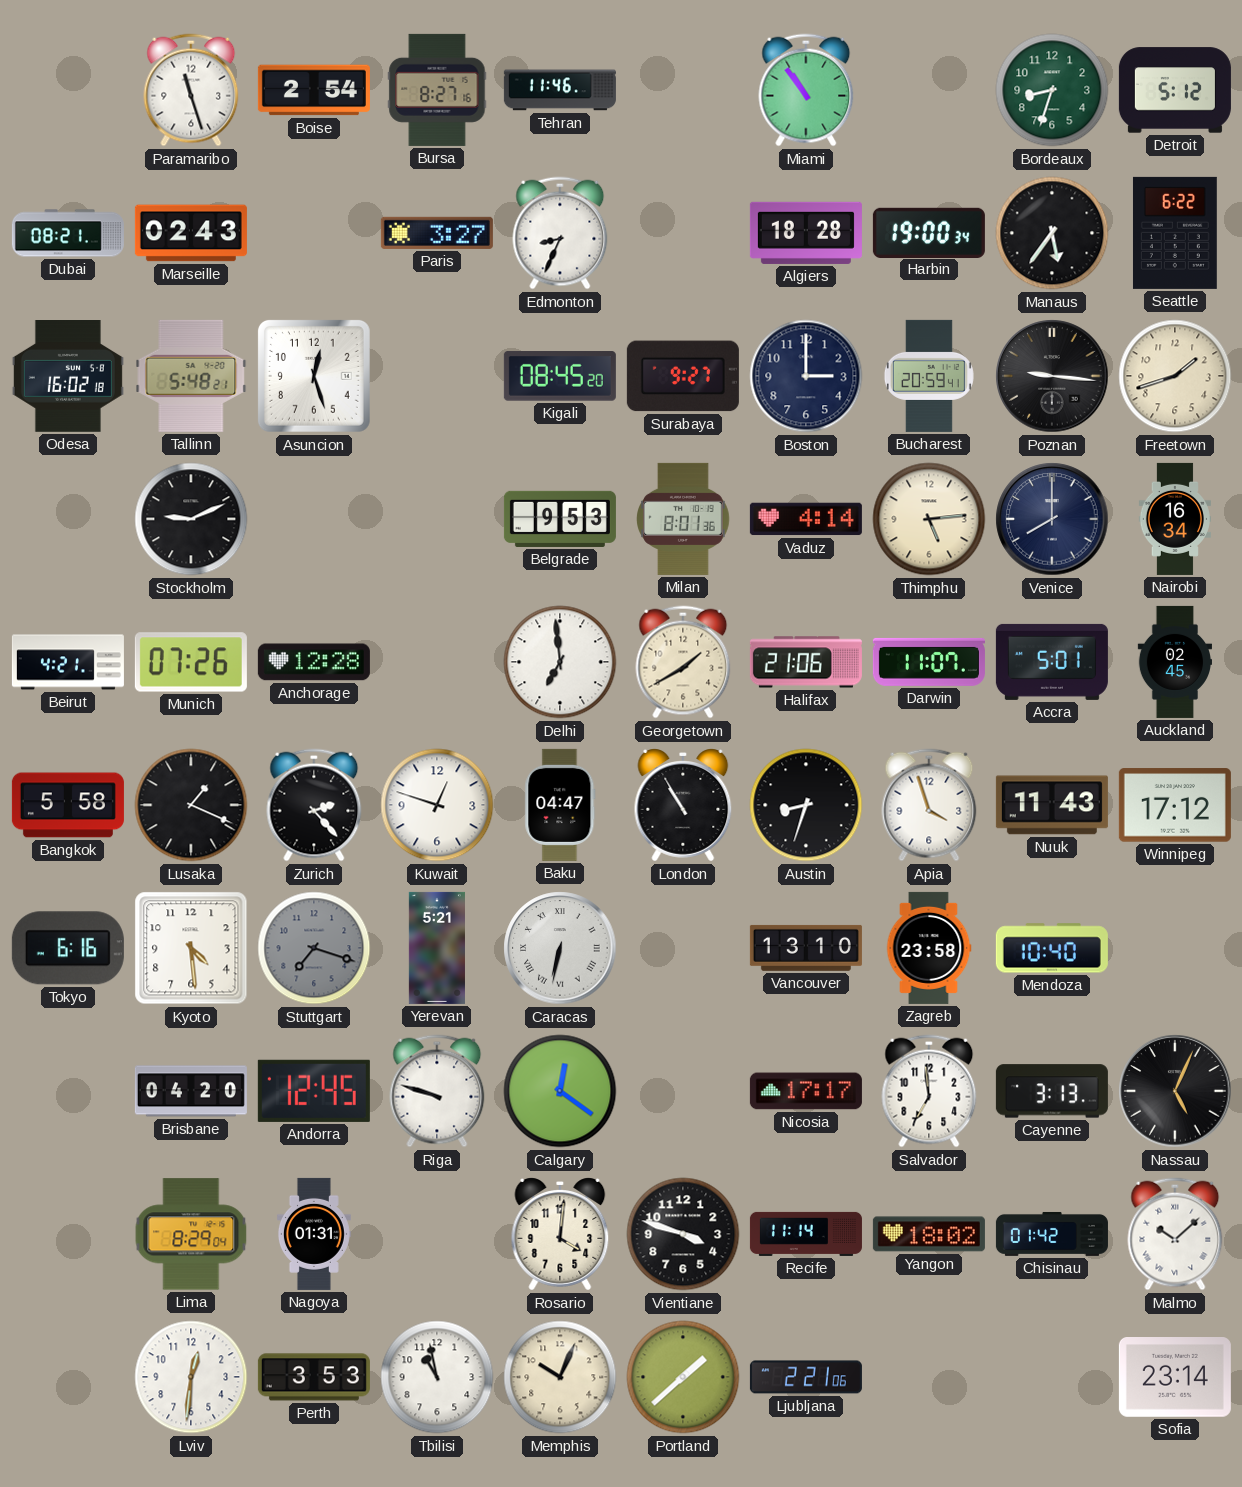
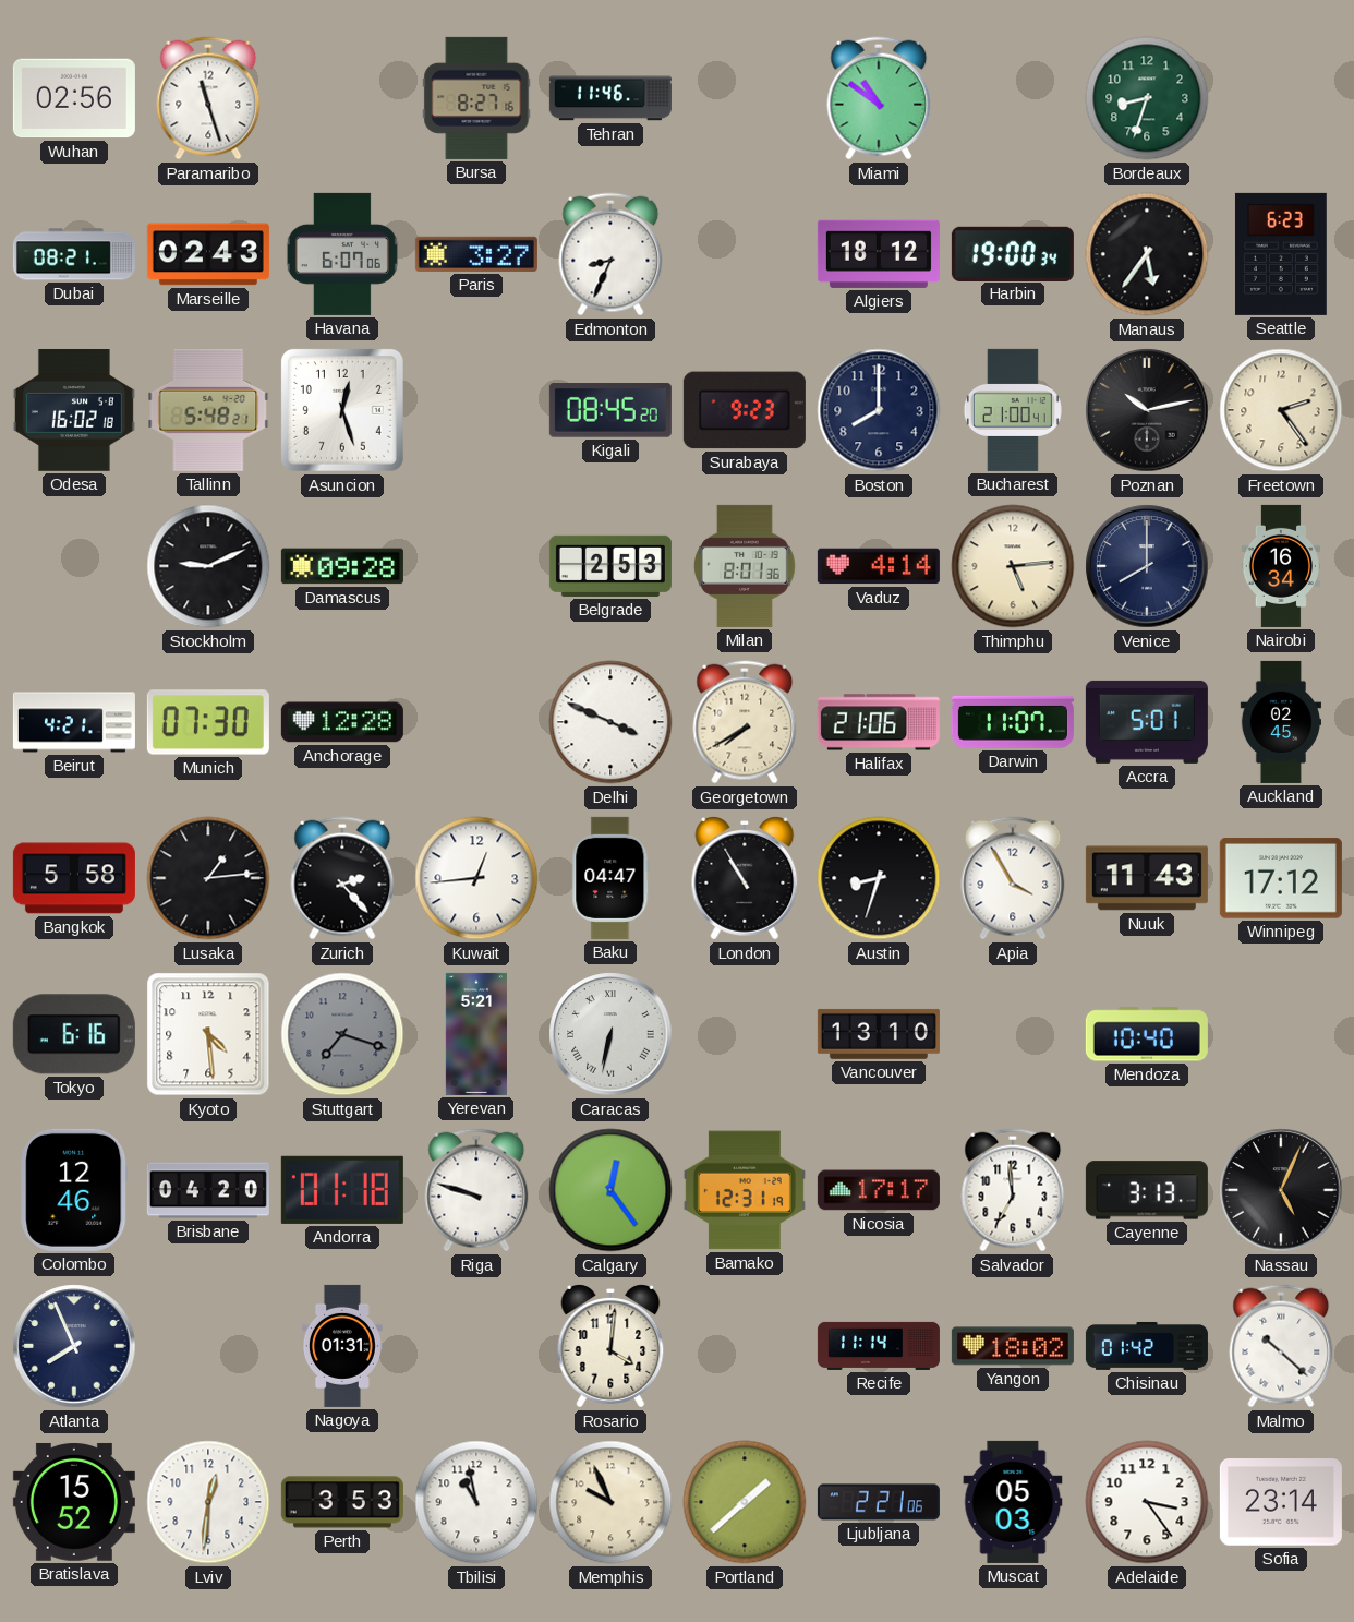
Wuhan: none -> 02:56
Boise: 2:54 -> none
Miami: 10:54 -> 10:51
Detroit: 5:12 -> none
Havana: none -> 6:07
Algiers: 18:28 -> 18:12
Seattle: 6:22 -> 6:23
Surabaya: 9:27 -> 9:23
Boston: 3:00 -> 8:00
Bucharest: 20:59 -> 21:00
Poznan: 9:16 -> 10:13
Freetown: 1:42 -> 2:24
Damascus: none -> 09:28
Belgrade: 9:53 -> 2:53
Munich: 07:26 -> 07:30
Delhi: 6:59 -> 3:49
Georgetown: 1:40 -> 7:40
Lusaka: 1:19 -> 1:14
Kuwait: 12:48 -> 12:44
Apia: 3:57 -> 3:55
Zagreb: 23:58 -> none
Colombo: none -> 12:46
Andorra: 12:45 -> 01:18
Calgary: 12:21 -> 12:24
Bamako: none -> 12:31
Atlanta: none -> 7:56
Lima: 8:29 -> none
Vientiane: 3:48 -> none
Malmo: 10:08 -> 10:22
Bratislava: none -> 15:52
Memphis: 10:04 -> 9:56
Muscat: none -> 05:03
Adelaide: none -> 3:24
